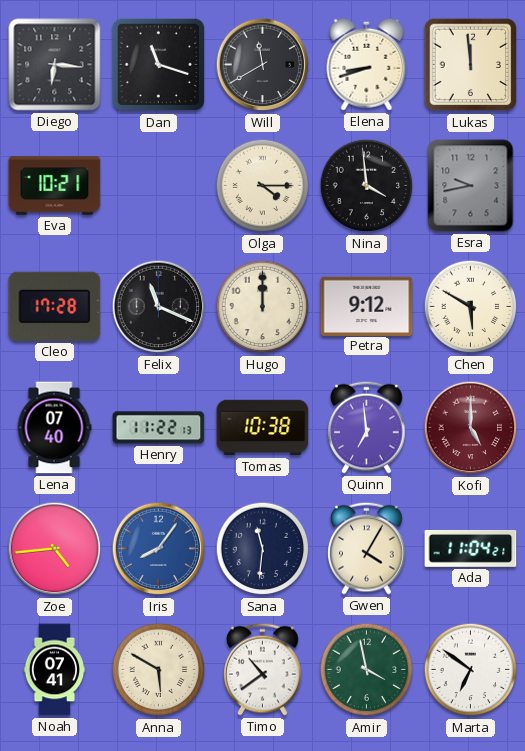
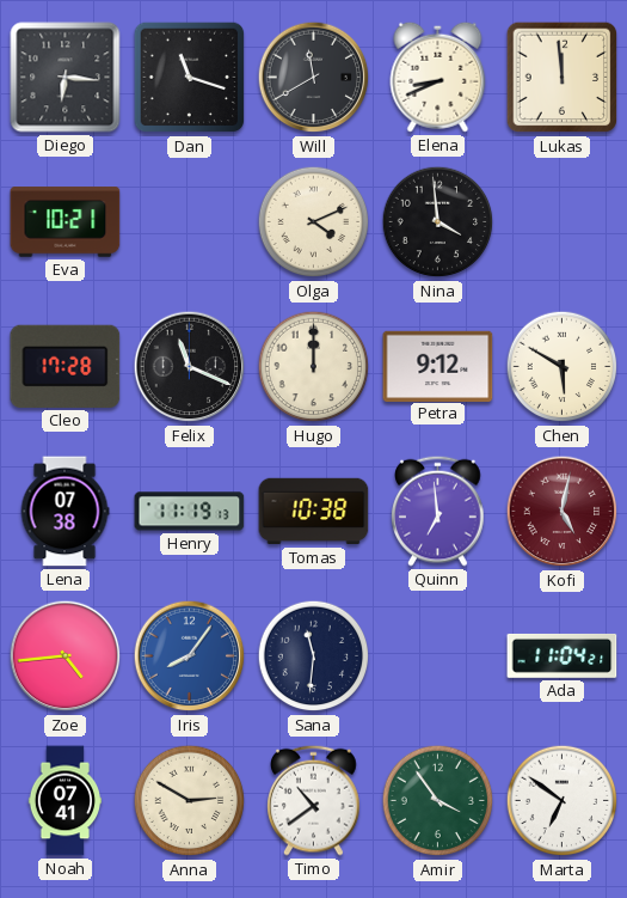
Elena: 8:42 -> 8:41
Olga: 4:15 -> 4:11
Esra: 9:43 -> none
Lena: 07:40 -> 07:38
Henry: 11:22 -> 11:19
Kofi: 5:00 -> 5:02
Gwen: 4:05 -> none
Anna: 5:50 -> 2:50
Amir: 3:58 -> 3:54
